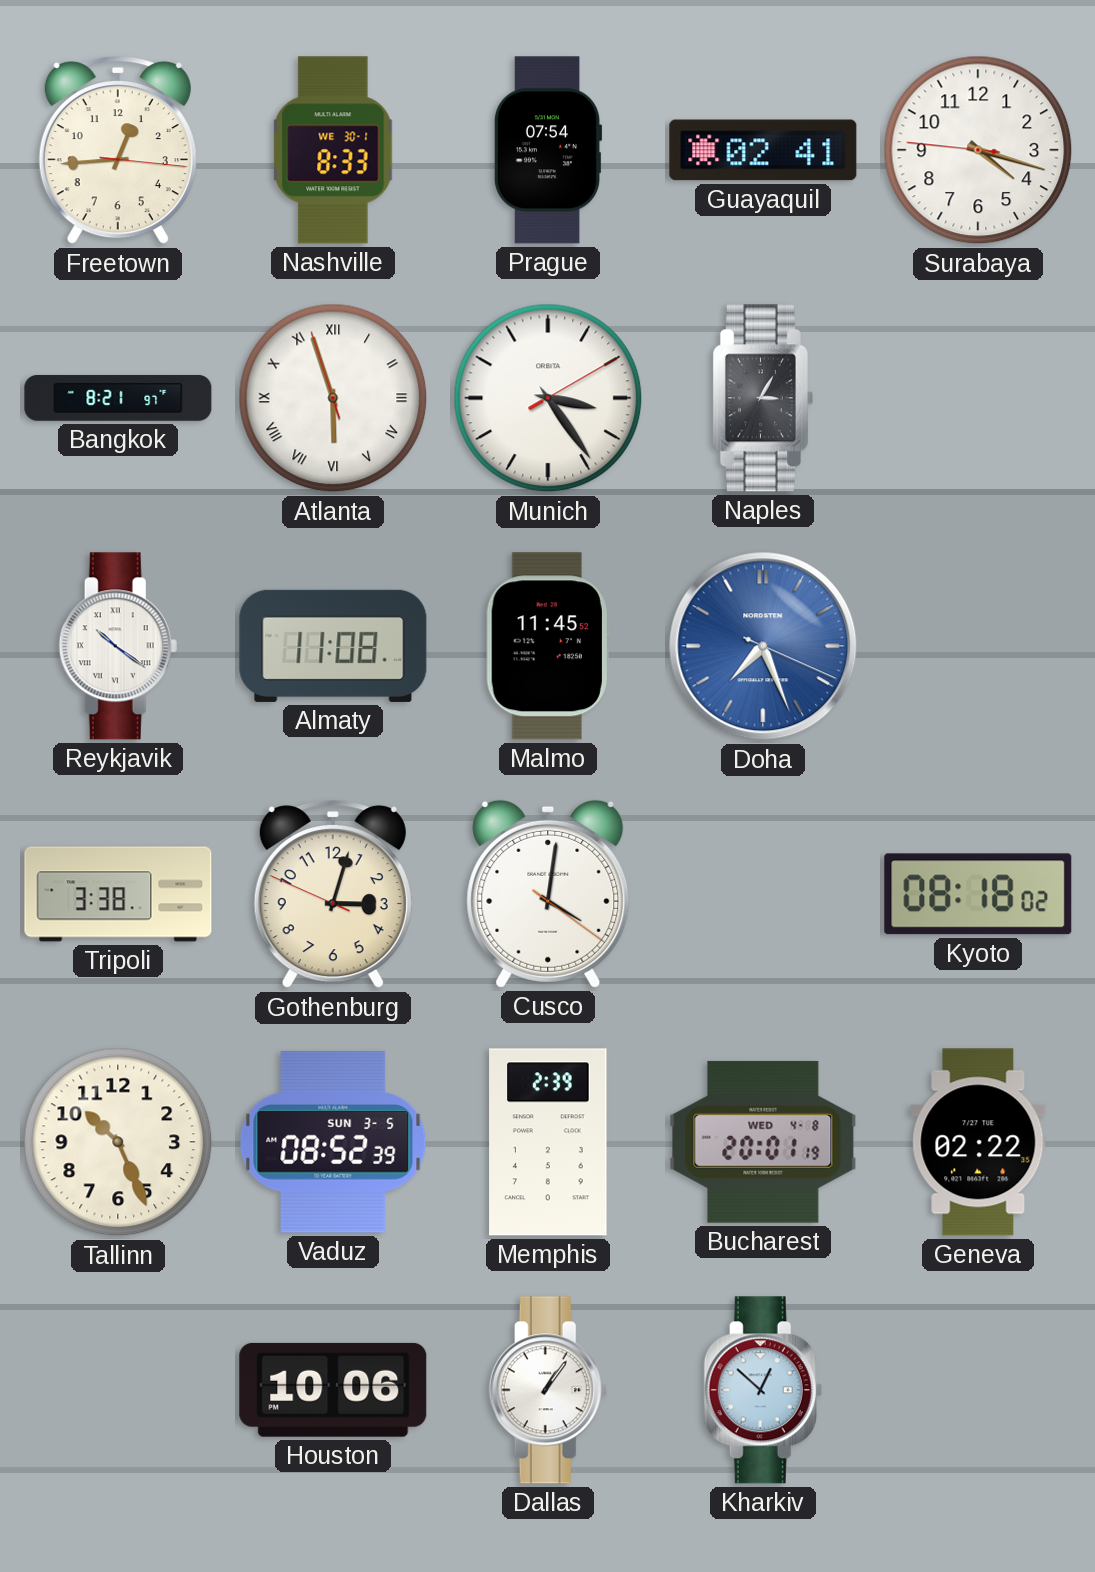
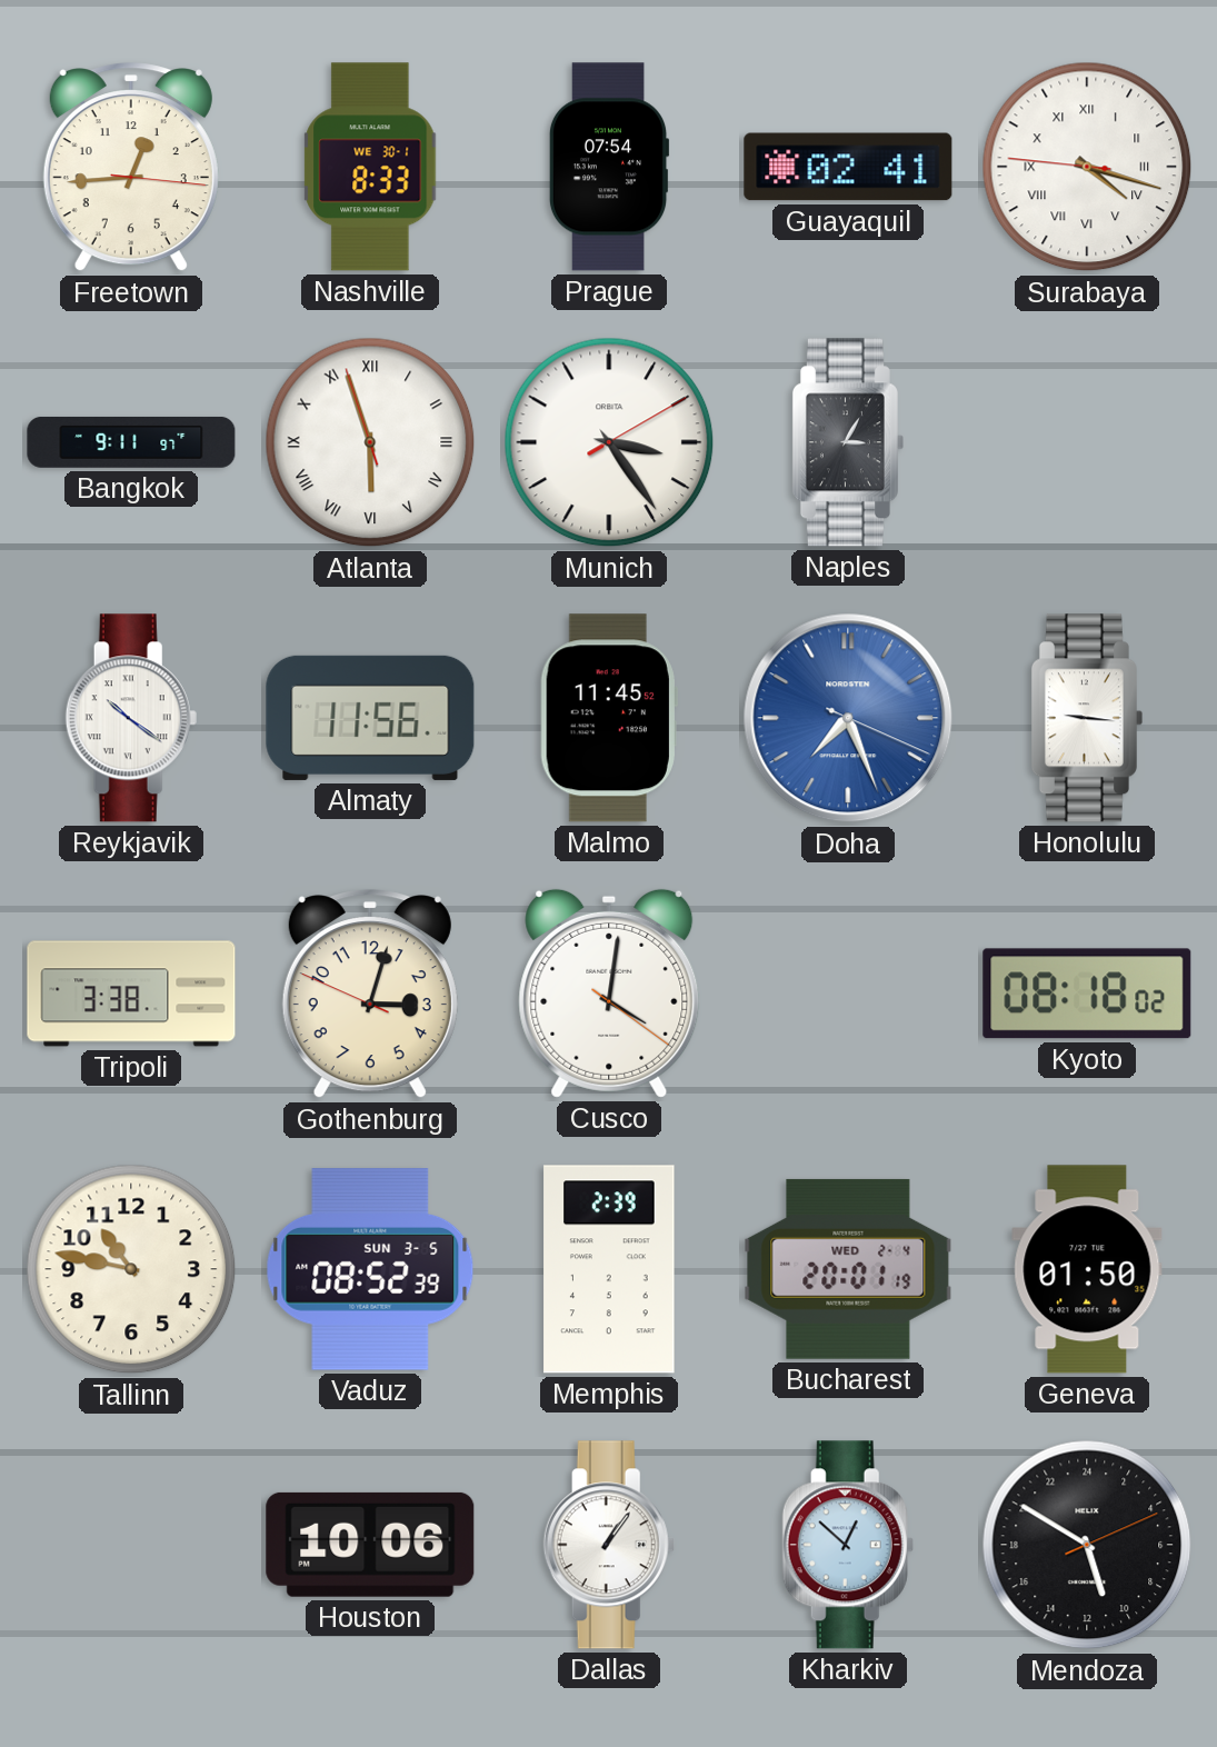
Surabaya numerals: Arabic -> Roman
Bangkok: 8:21 -> 9:11
Almaty: 11:08 -> 11:56
Honolulu: none -> 9:16
Tallinn: 10:26 -> 10:47
Bucharest date: WED 4-8 -> WED 2-4
Geneva: 02:22 -> 01:50
Mendoza: none -> 10:50
